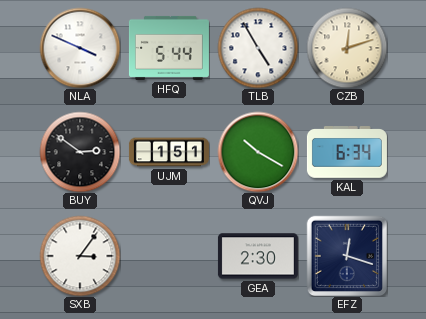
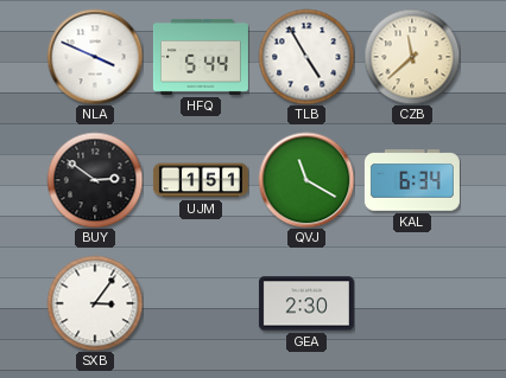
CZB: 12:12 -> 11:38
QVJ: 10:20 -> 11:20
EFZ: 12:18 -> none
